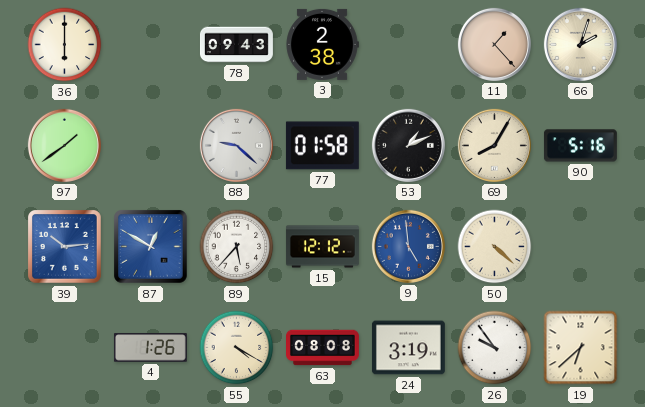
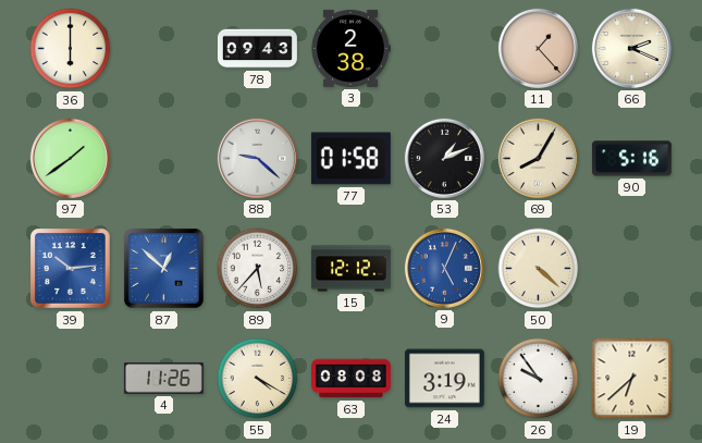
66: 2:03 -> 2:19
87: 12:50 -> 12:52
9: 4:59 -> 5:04
4: 1:26 -> 11:26
